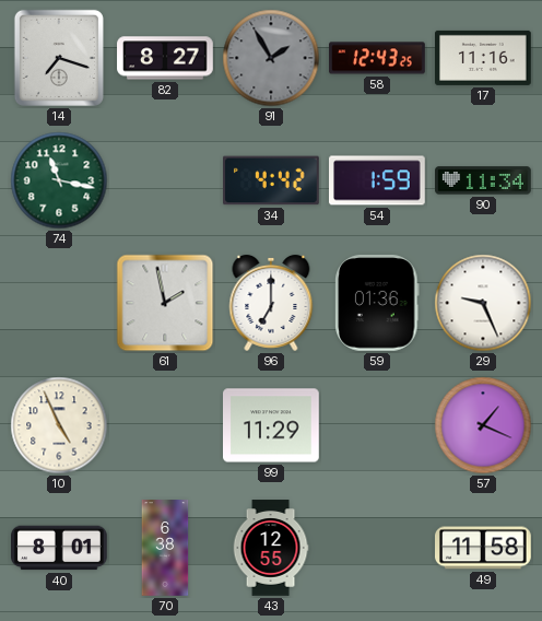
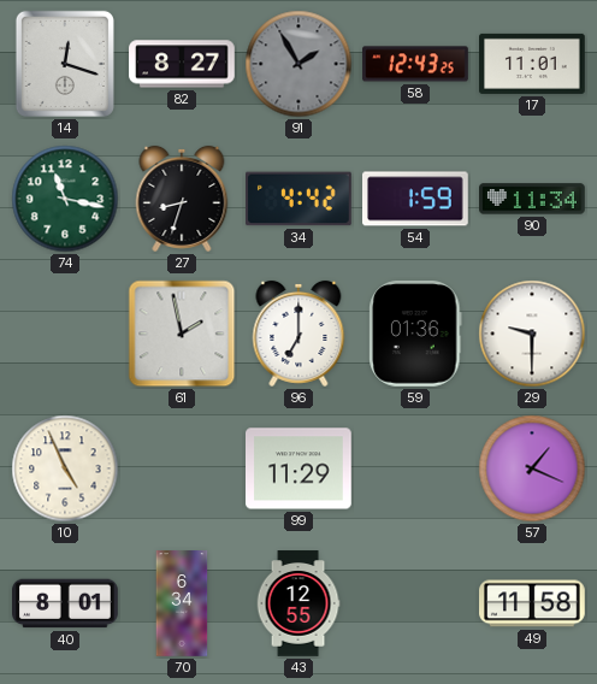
14: 7:18 -> 12:18
17: 11:16 -> 11:01
27: none -> 8:33
29: 9:26 -> 9:30
70: 6:38 -> 6:34
